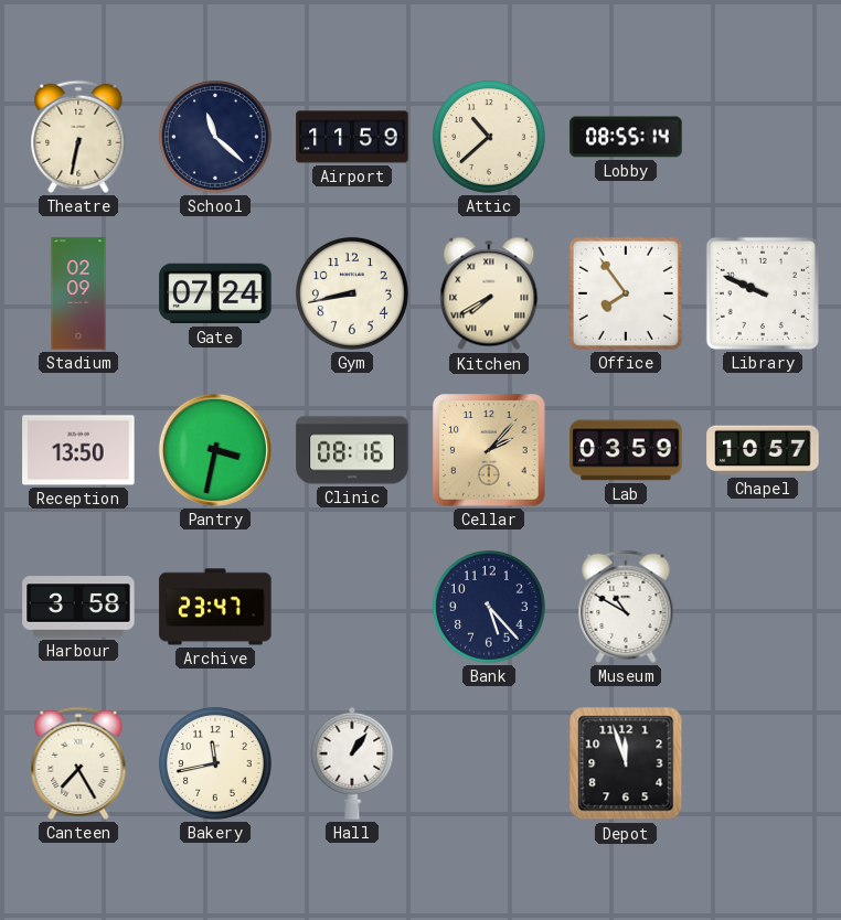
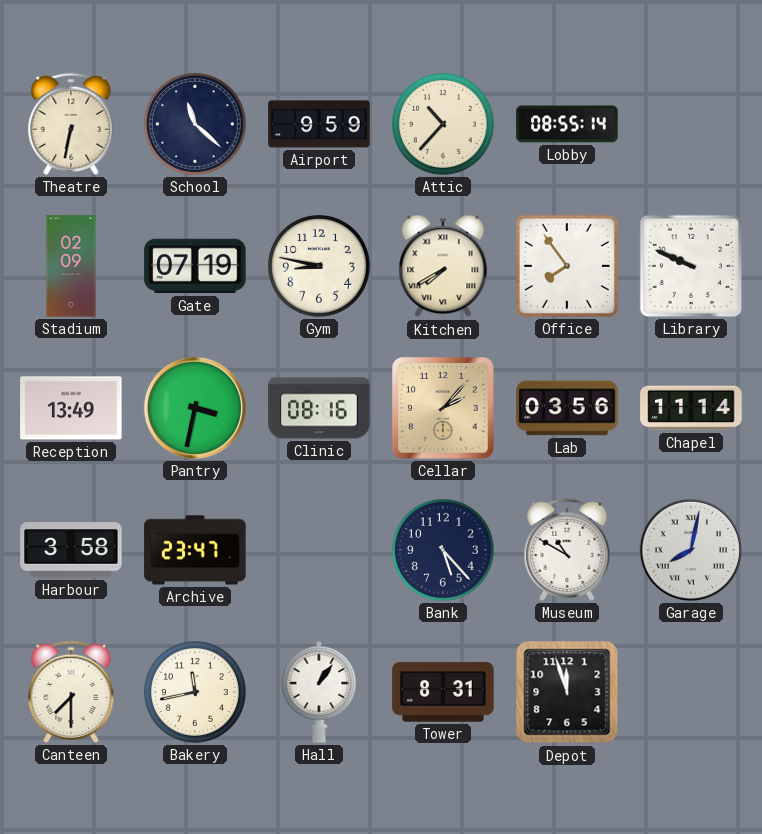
Airport: 11:59 -> 9:59
Attic: 10:38 -> 10:37
Gate: 07:24 -> 07:19
Gym: 8:43 -> 8:47
Reception: 13:50 -> 13:49
Lab: 03:59 -> 03:56
Chapel: 10:57 -> 11:14
Garage: none -> 8:02
Canteen: 7:25 -> 7:30
Tower: none -> 8:31
